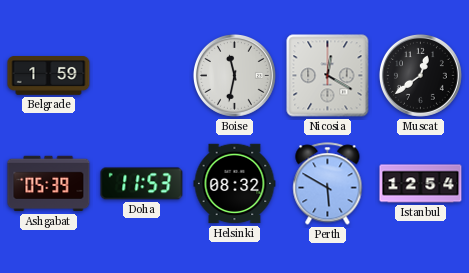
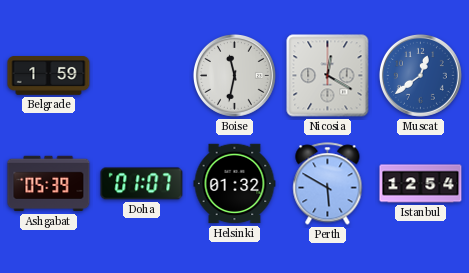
Muscat dial: black -> blue
Doha: 11:53 -> 01:07
Helsinki: 08:32 -> 01:32
